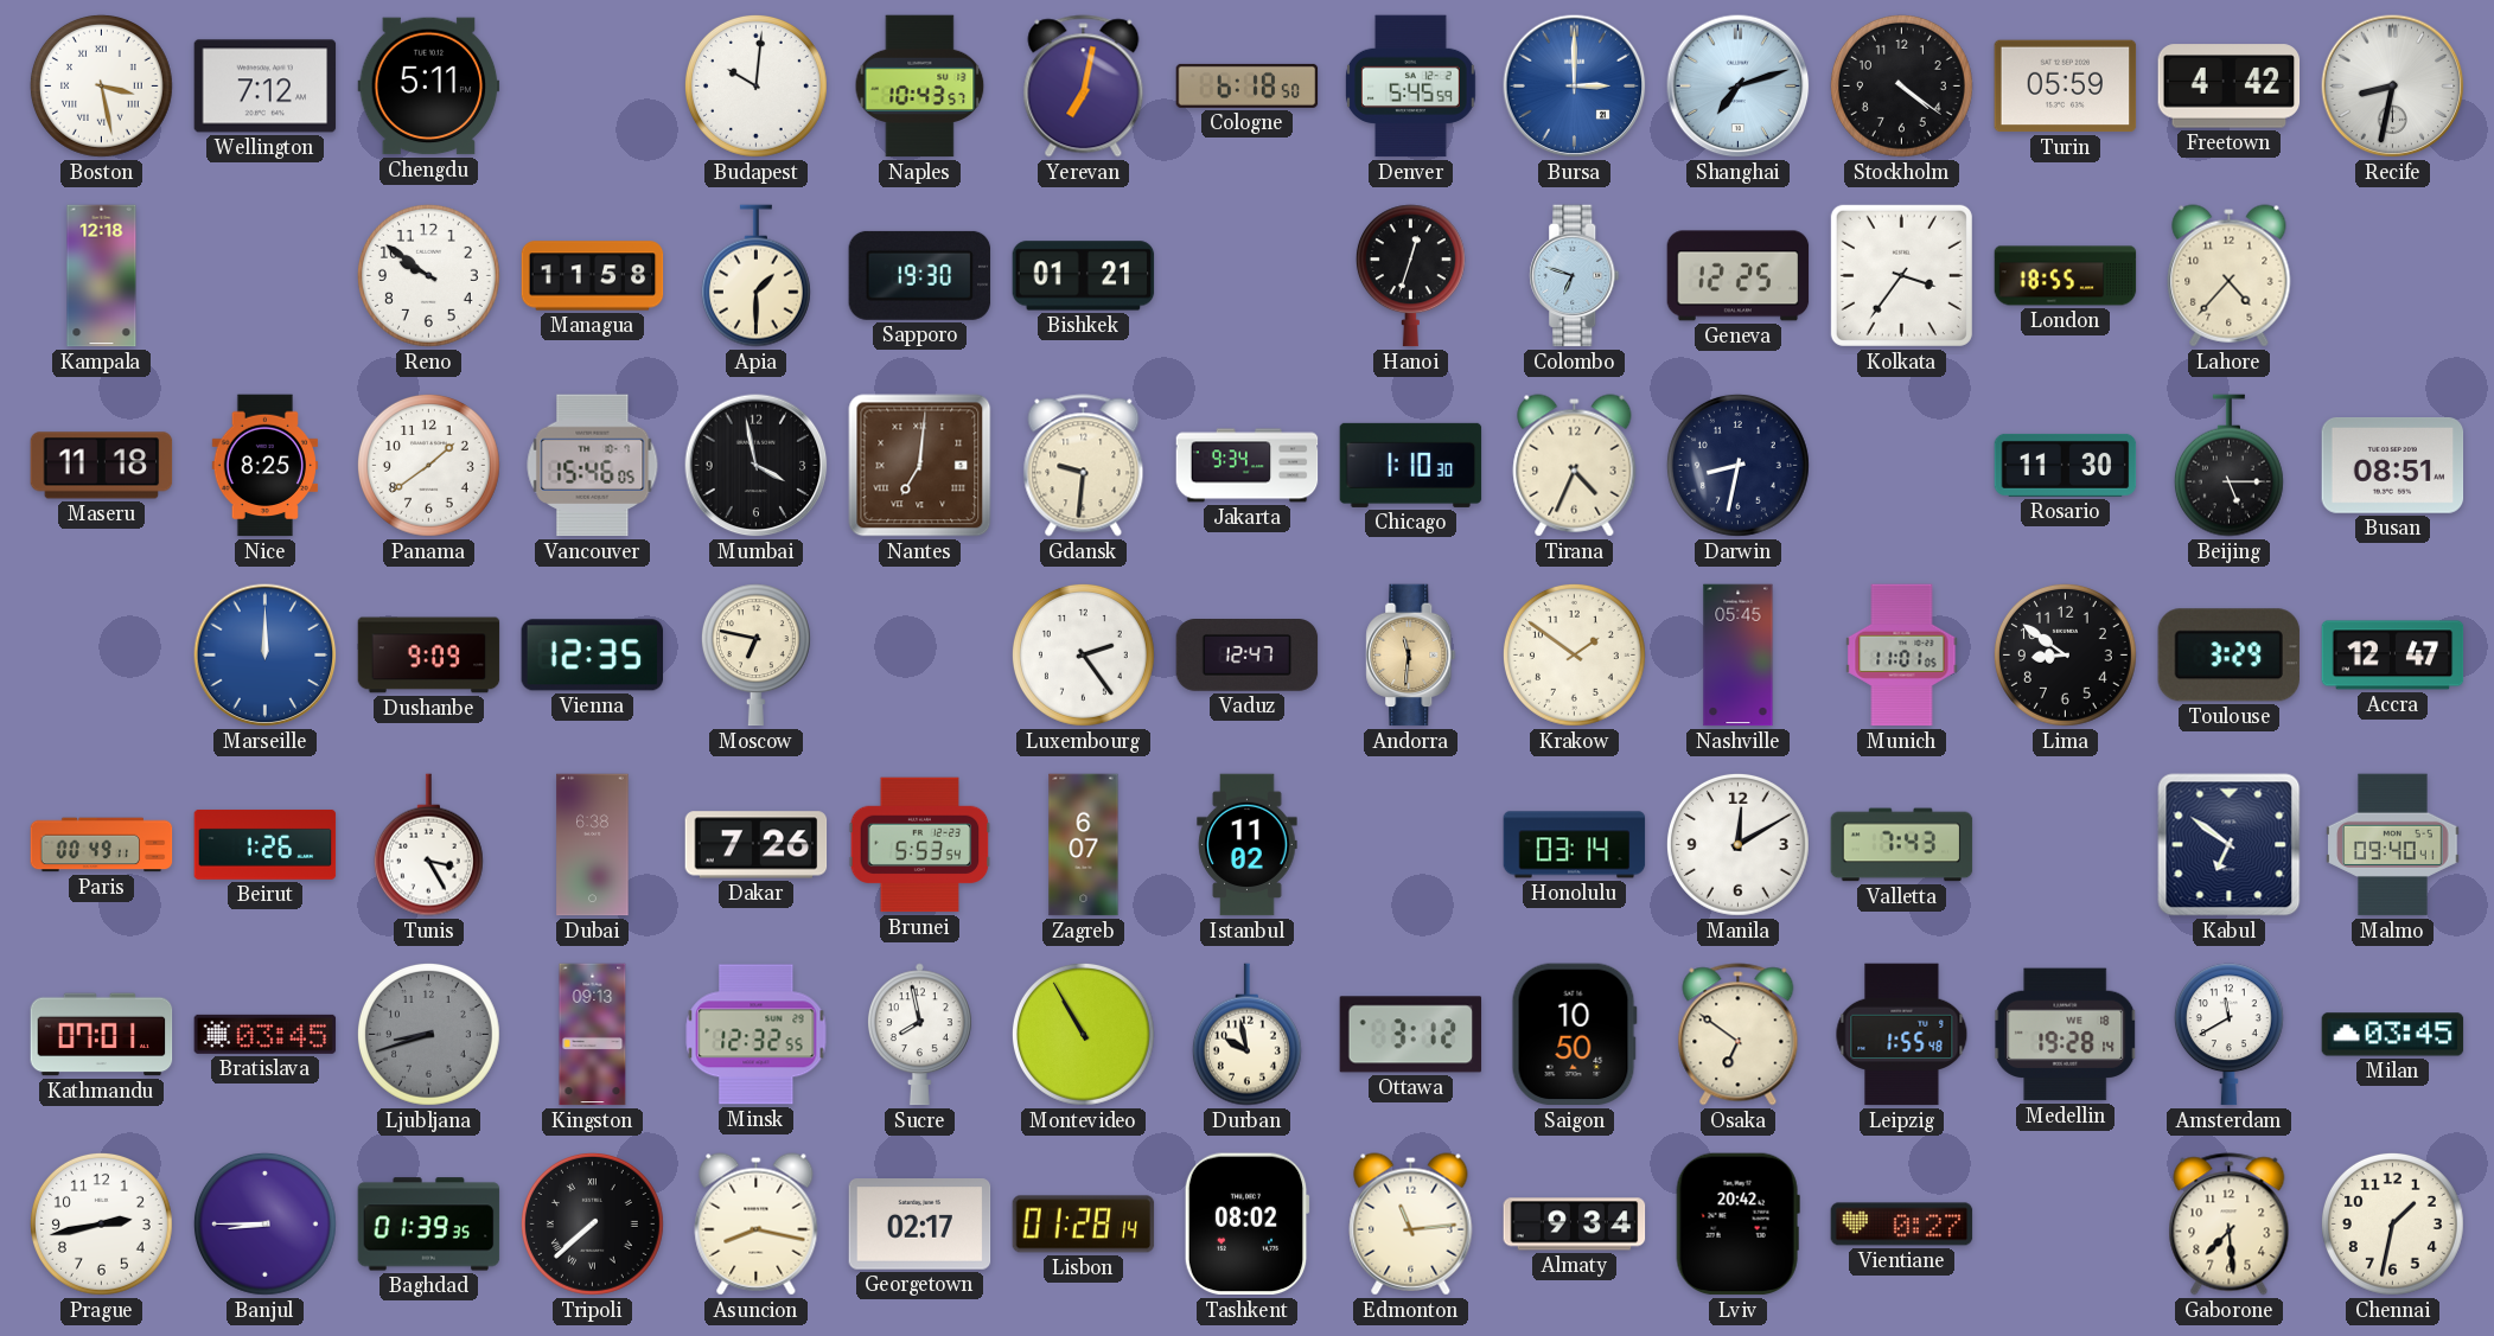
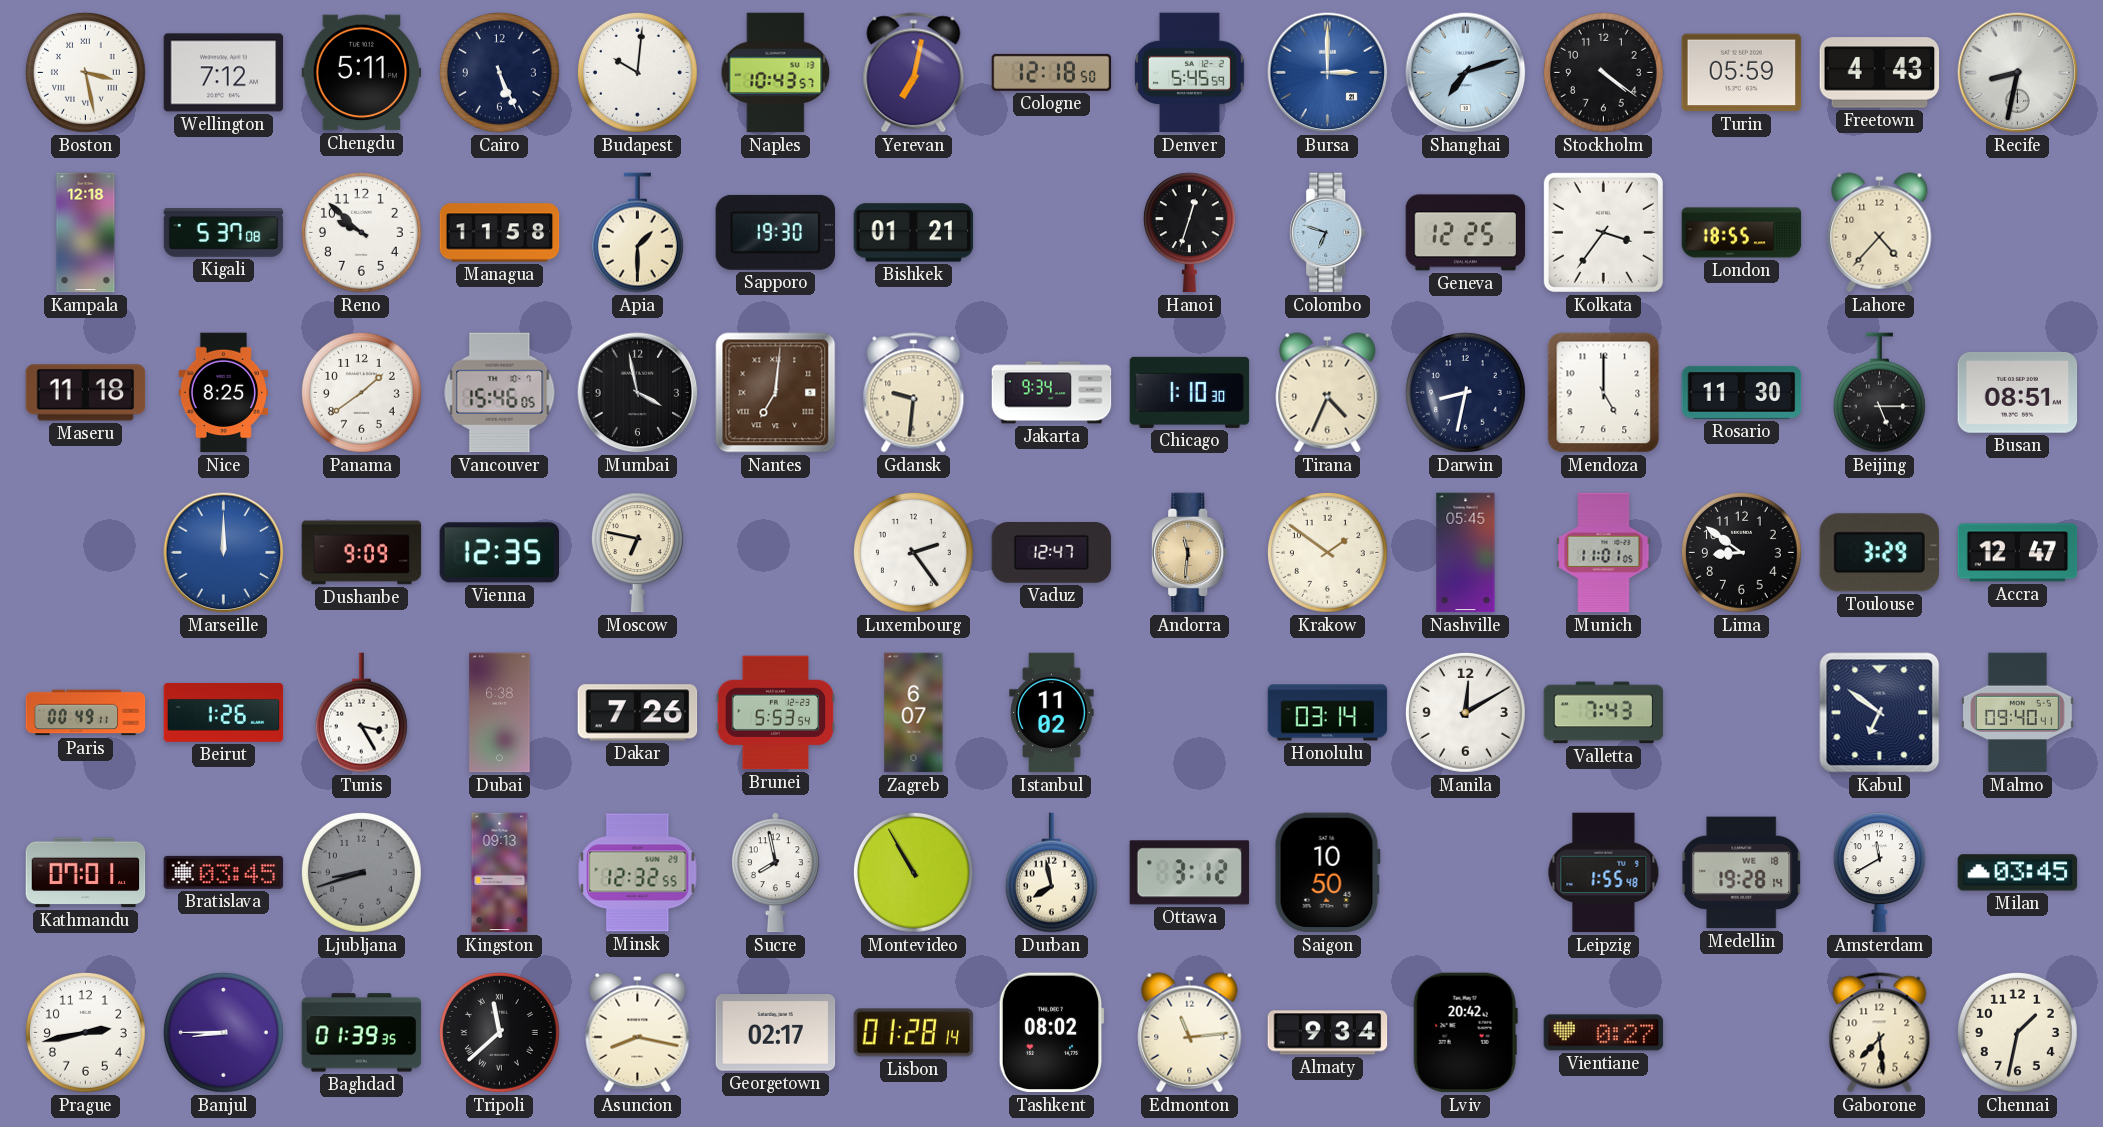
Cairo: none -> 5:26
Cologne: 6:18 -> 12:18
Freetown: 4:42 -> 4:43
Kigali: none -> 5:37
Reno: 9:51 -> 9:52
Mendoza: none -> 5:00
Durban: 9:58 -> 7:58
Osaka: 6:51 -> none
Tripoli: 7:38 -> 11:38
